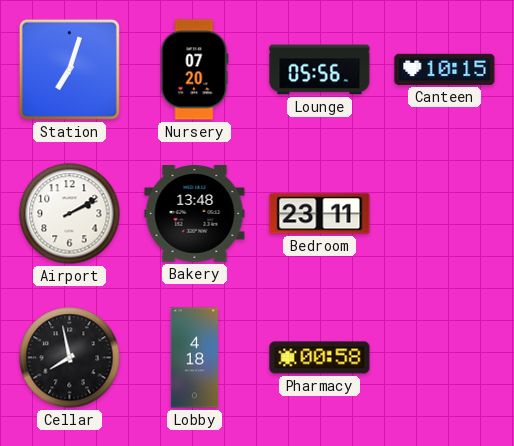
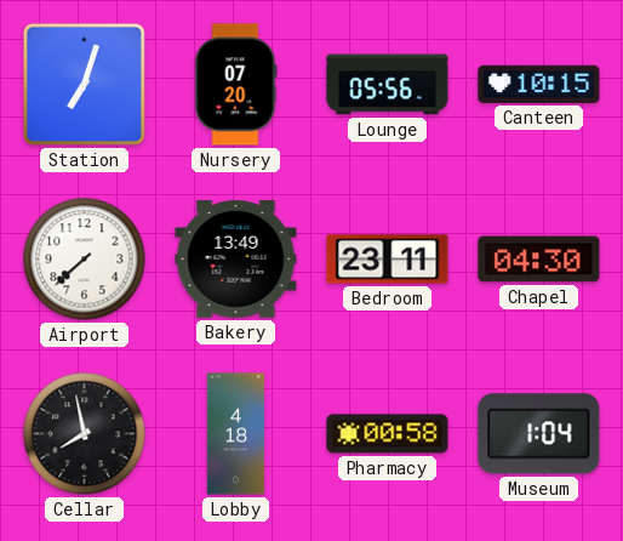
Airport: 2:10 -> 7:38
Bakery: 13:48 -> 13:49
Chapel: none -> 04:30
Museum: none -> 1:04
